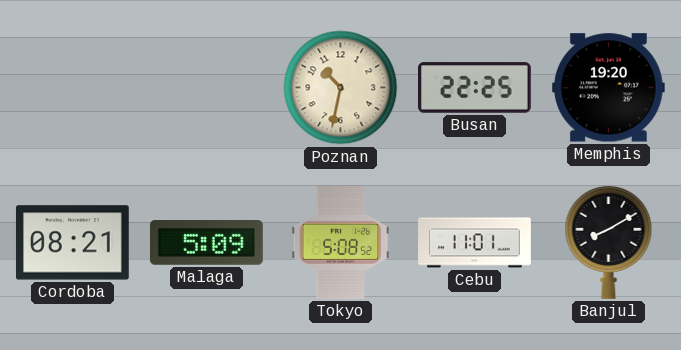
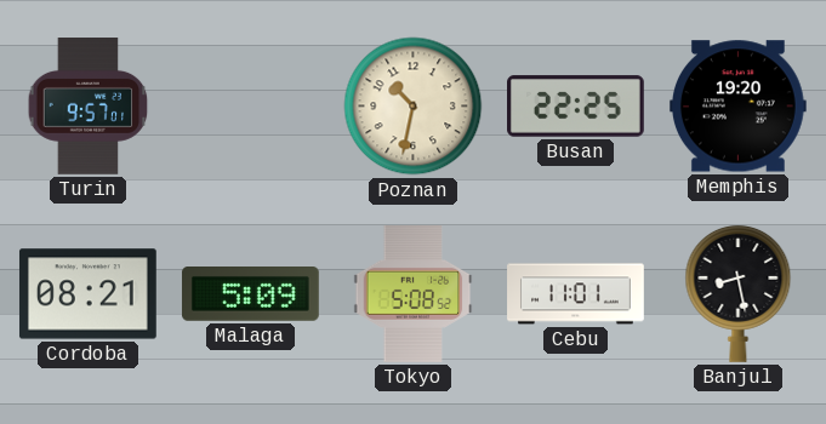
Turin: none -> 9:57
Banjul: 8:10 -> 8:28
